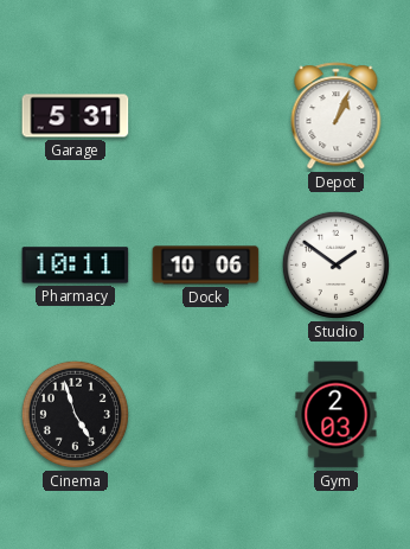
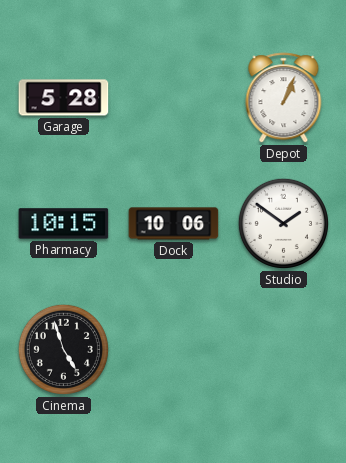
Garage: 5:31 -> 5:28
Pharmacy: 10:11 -> 10:15
Gym: 2:03 -> none
